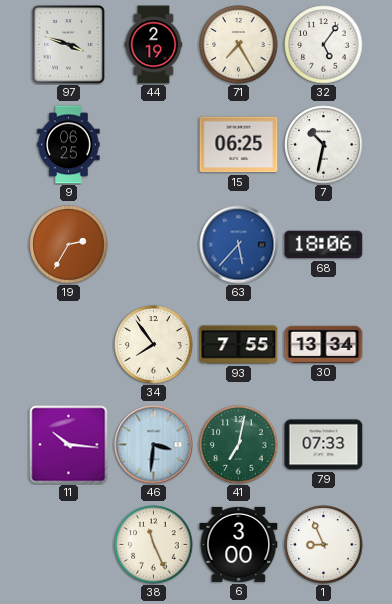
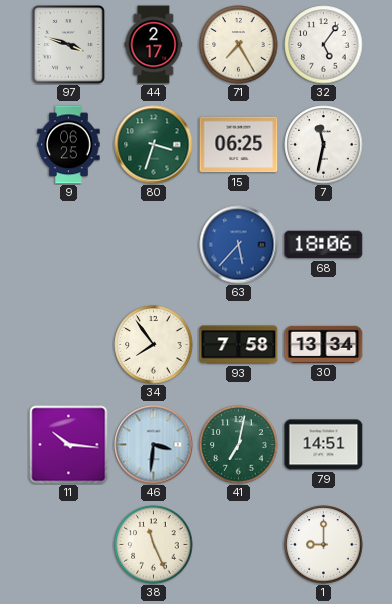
44: 2:19 -> 2:17
80: none -> 3:33
7: 10:32 -> 11:32
19: 2:35 -> none
93: 7:55 -> 7:58
79: 07:33 -> 14:51
6: 3:00 -> none
1: 8:56 -> 9:00
